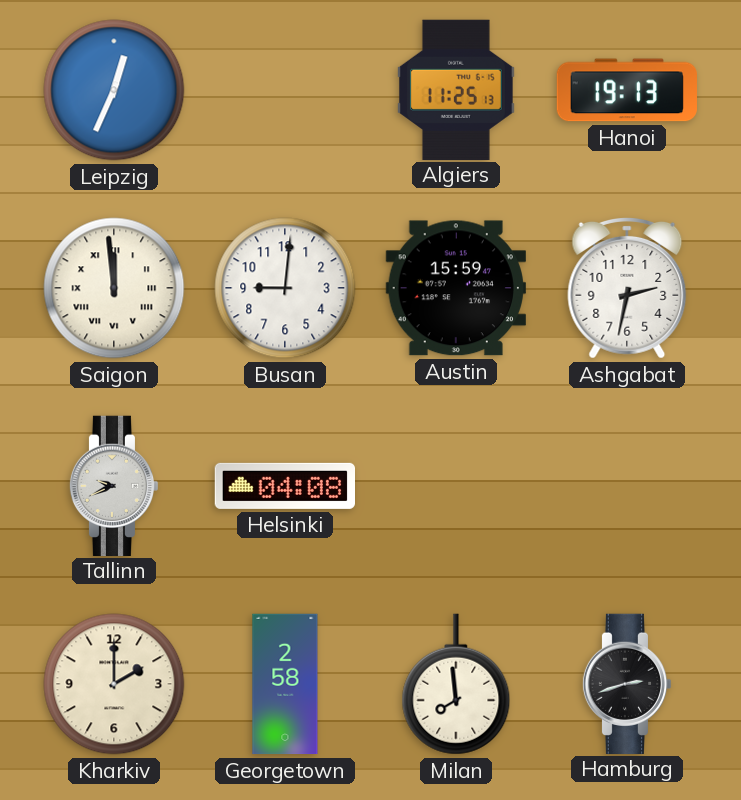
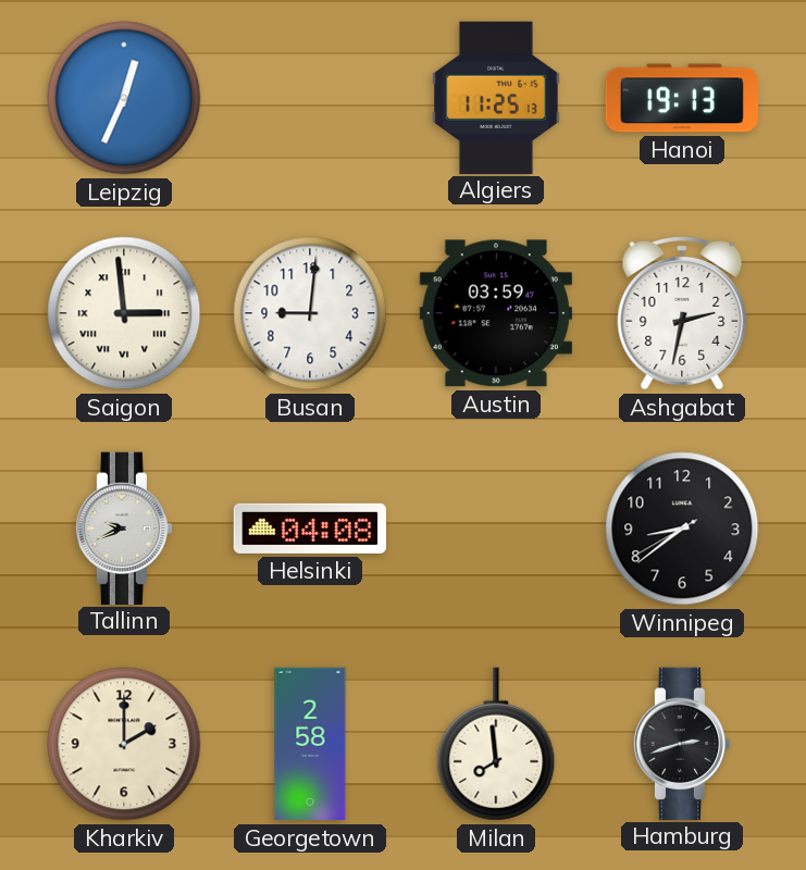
Saigon: 11:59 -> 2:59
Austin: 15:59 -> 03:59
Winnipeg: none -> 8:38
